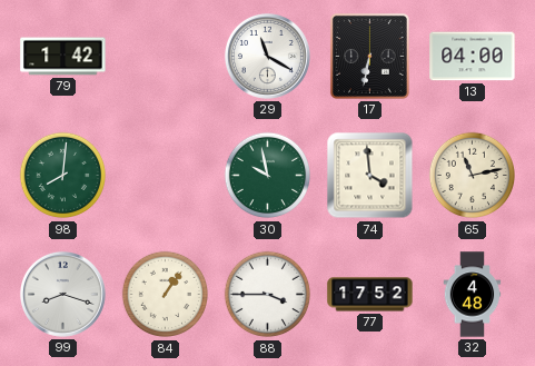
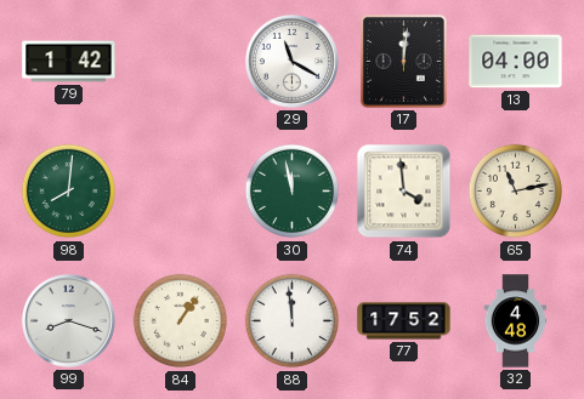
17: 6:32 -> 12:01
30: 9:58 -> 11:58
88: 3:45 -> 11:59
